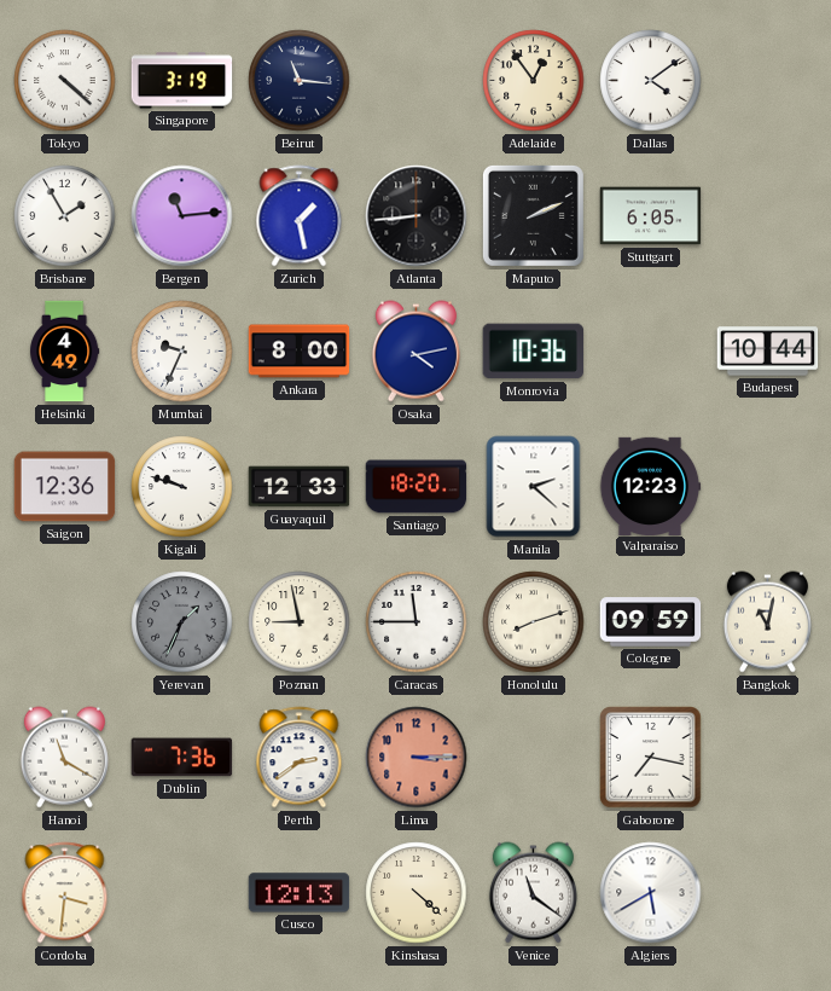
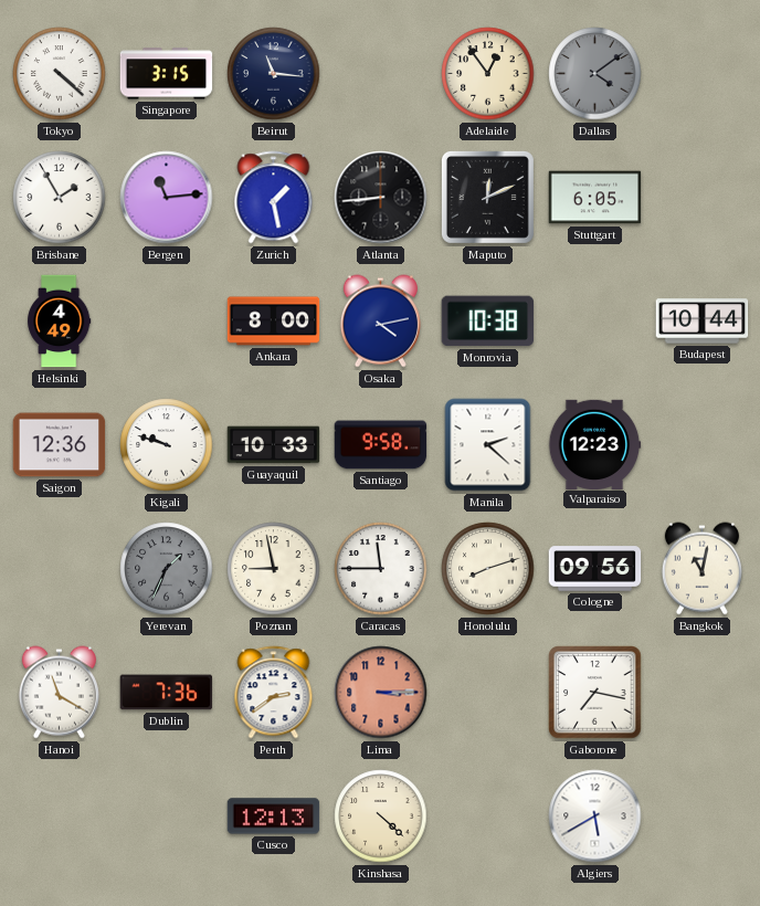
Singapore: 3:19 -> 3:15
Dallas dial: white -> grey
Maputo: 2:11 -> 12:11
Mumbai: 9:34 -> none
Monrovia: 10:36 -> 10:38
Guayaquil: 12:33 -> 10:33
Santiago: 18:20 -> 9:58
Cologne: 09:59 -> 09:56
Cordoba: 3:31 -> none
Venice: 11:21 -> none
